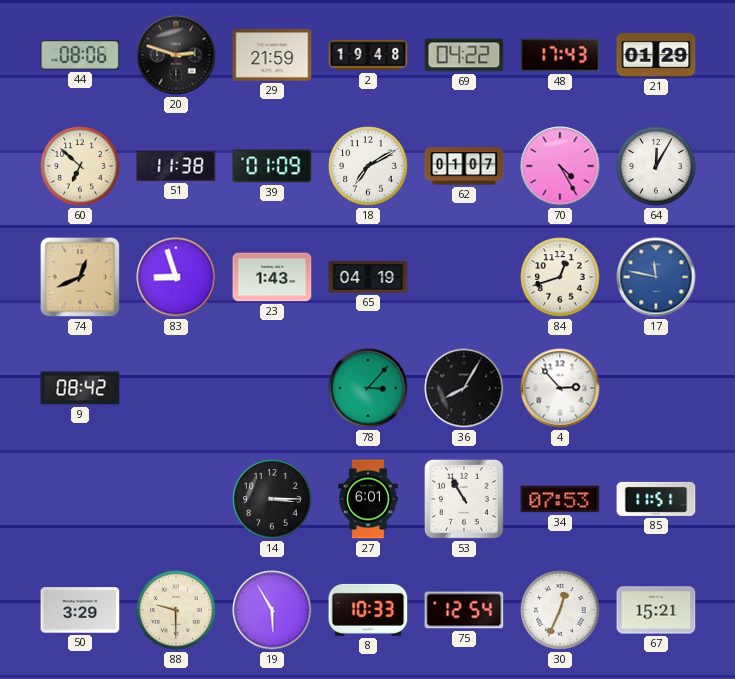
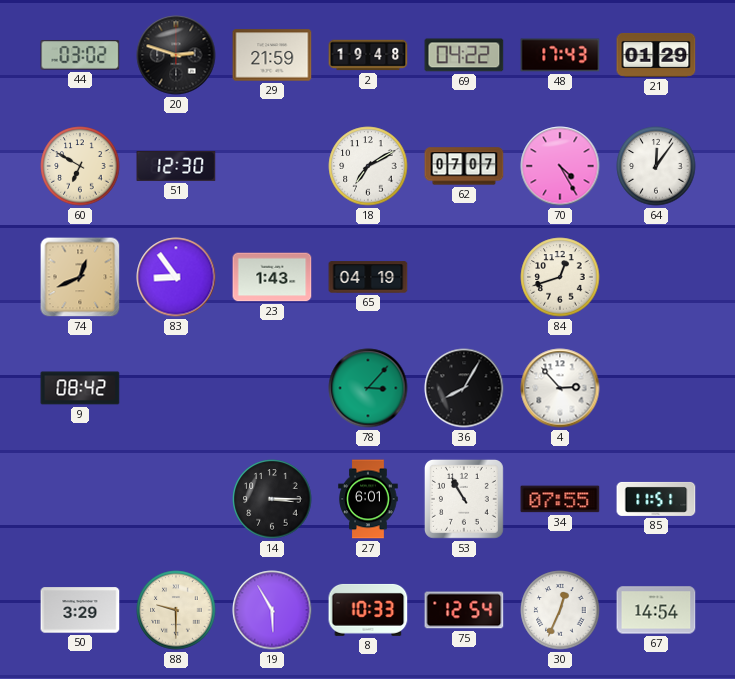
44: 08:06 -> 03:02
60: 6:52 -> 6:50
51: 11:38 -> 12:30
39: 01:09 -> none
62: 01:07 -> 07:07
64: 12:05 -> 12:06
83: 8:57 -> 8:54
17: 11:47 -> none
34: 07:53 -> 07:55
67: 15:21 -> 14:54
